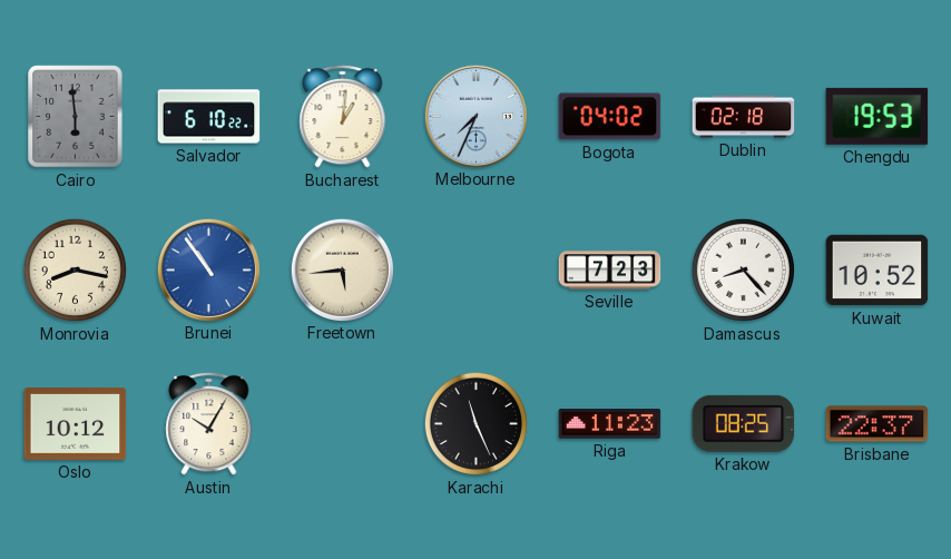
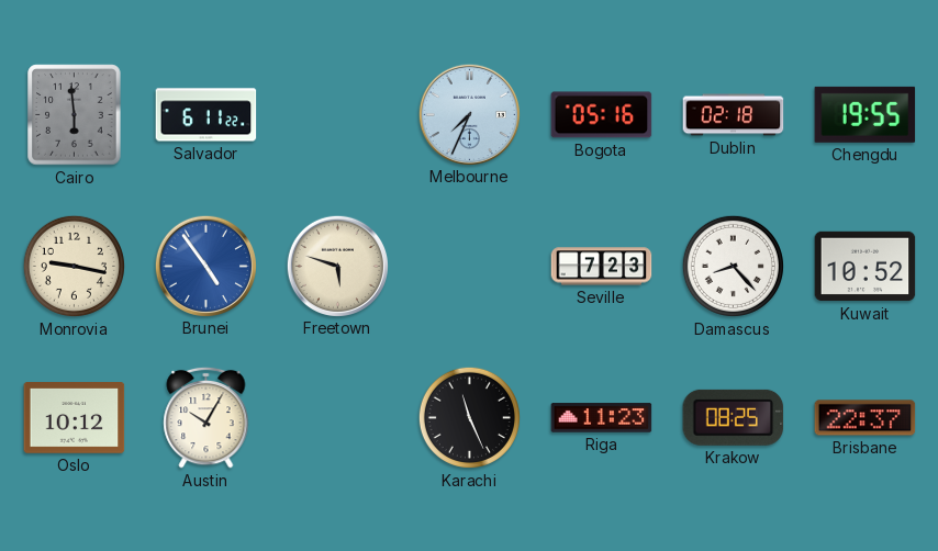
Salvador: 6:10 -> 6:11
Bucharest: 1:01 -> none
Bogota: 04:02 -> 05:16
Chengdu: 19:53 -> 19:55
Monrovia: 8:17 -> 9:17
Brunei: 10:54 -> 4:54
Freetown: 5:44 -> 5:48
